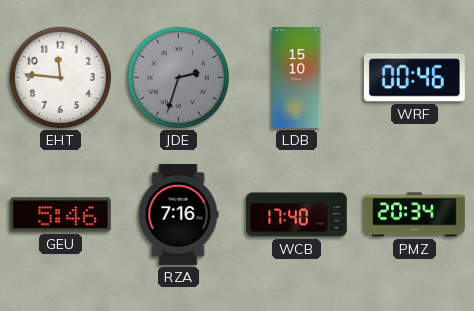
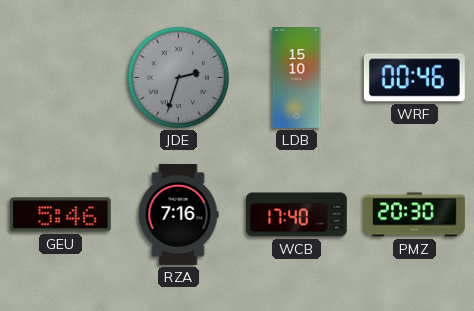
EHT: 11:46 -> none
PMZ: 20:34 -> 20:30
